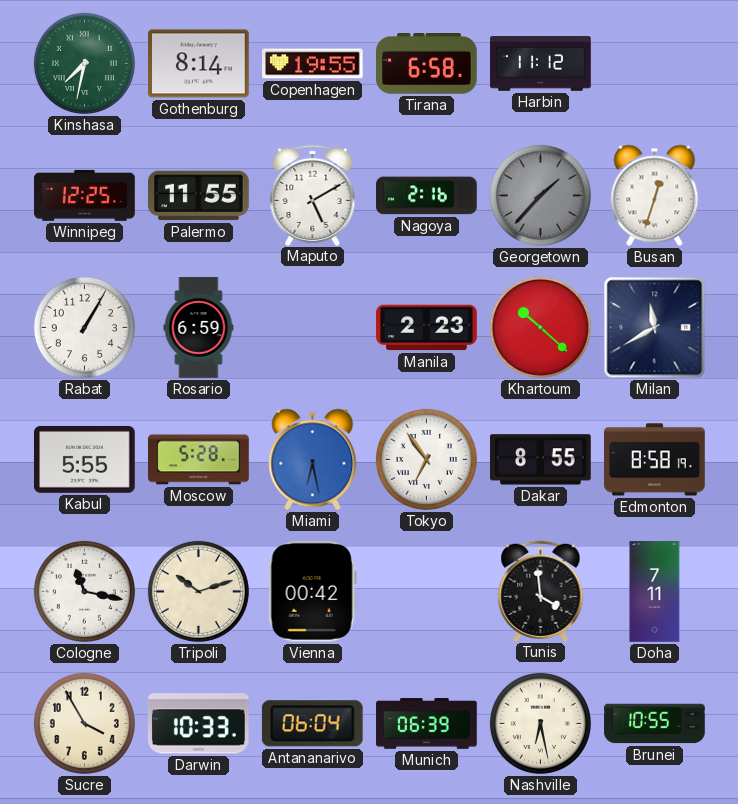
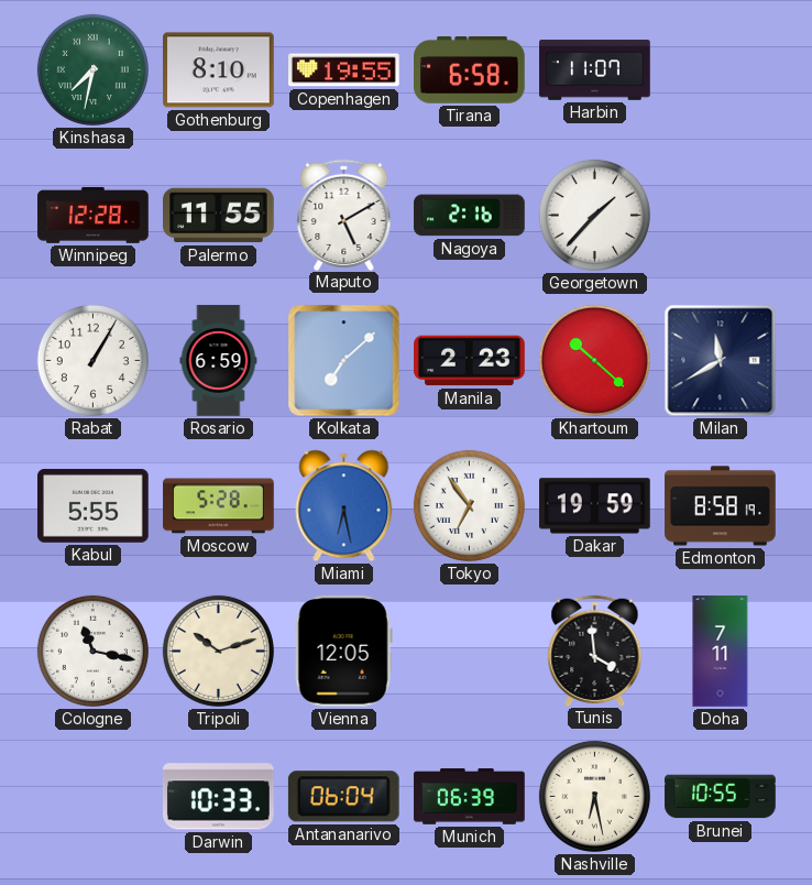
Gothenburg: 8:14 -> 8:10
Harbin: 11:12 -> 11:07
Winnipeg: 12:25 -> 12:28
Georgetown dial: grey -> white
Busan: 12:33 -> none
Kolkata: none -> 7:08
Dakar: 8:55 -> 19:59
Vienna: 00:42 -> 12:05
Sucre: 3:55 -> none
